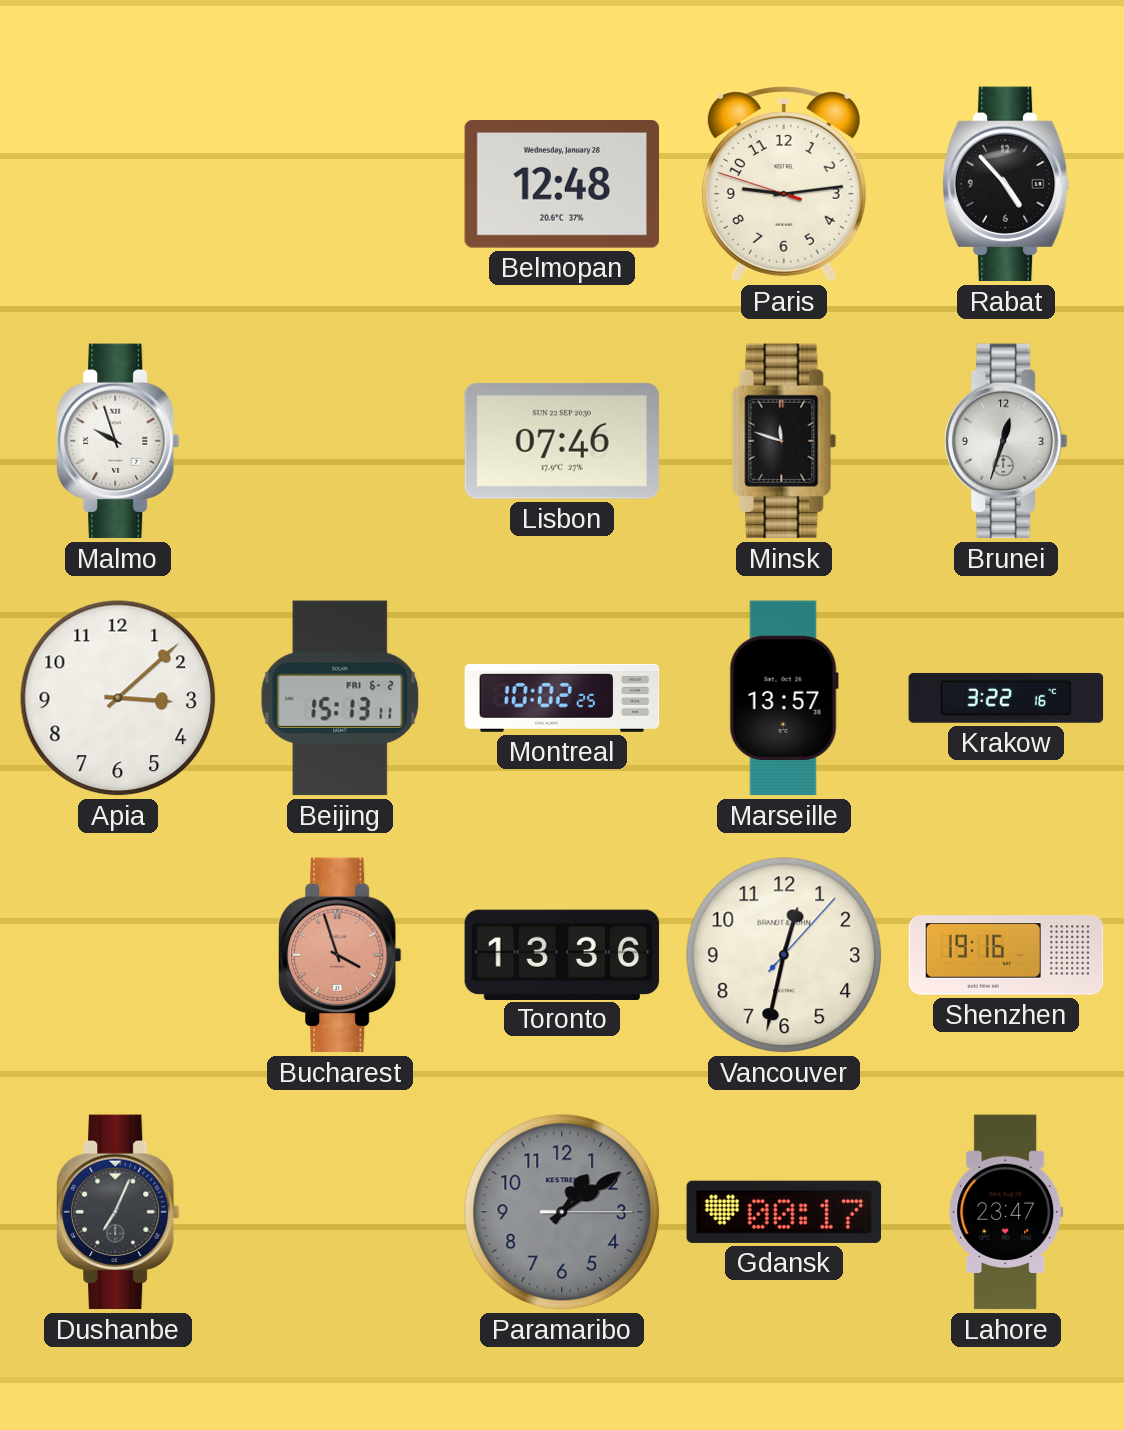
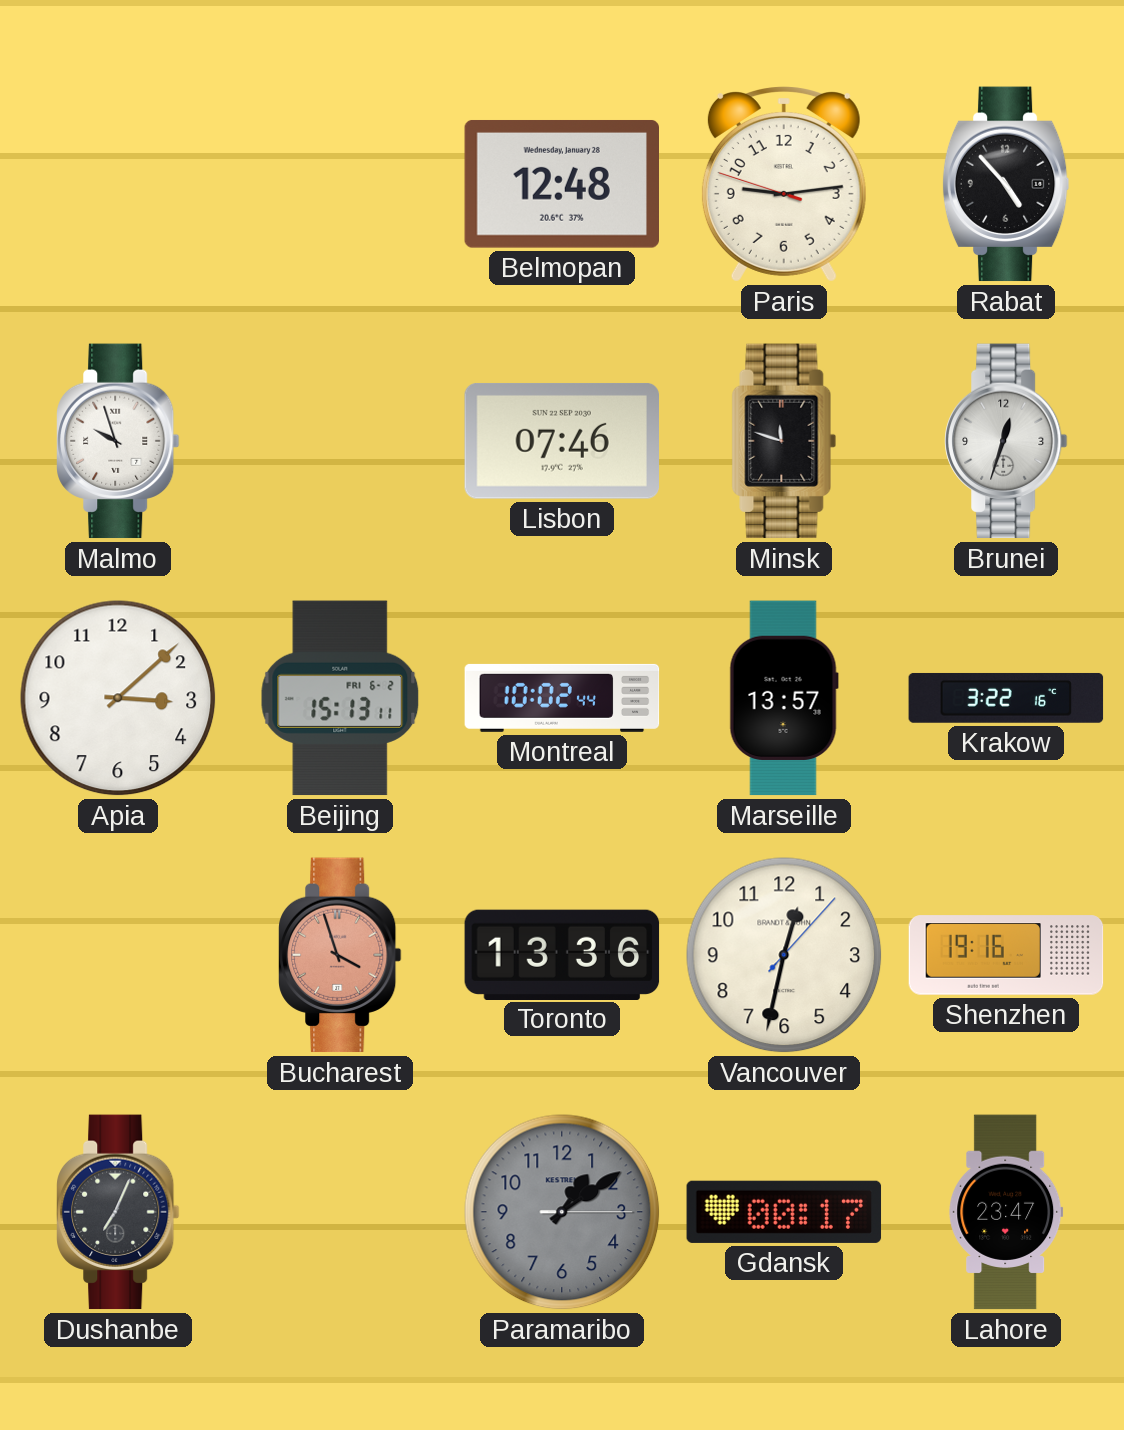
Montreal: 10:02:25 -> 10:02:44
